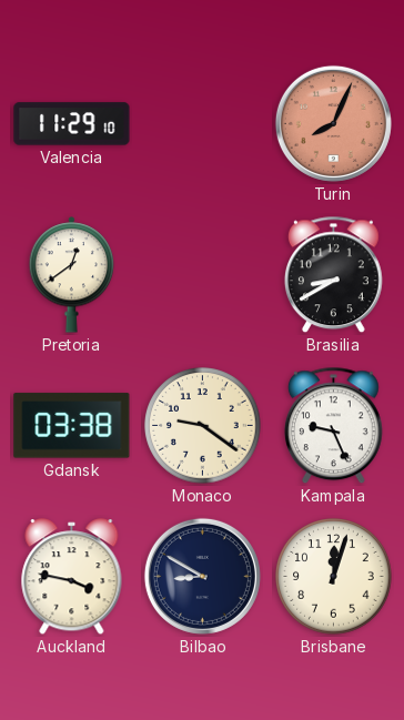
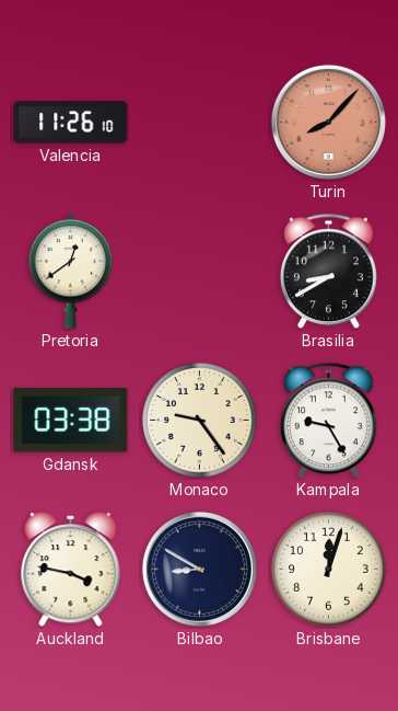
Valencia: 11:29 -> 11:26
Turin: 8:04 -> 8:07
Monaco: 9:21 -> 9:24
Kampala: 9:26 -> 9:25
